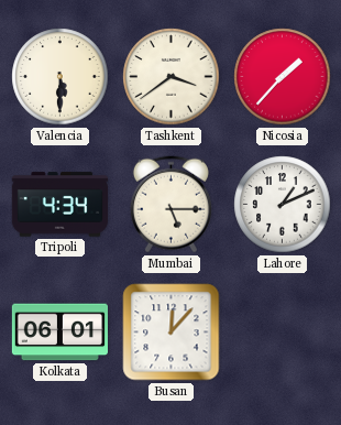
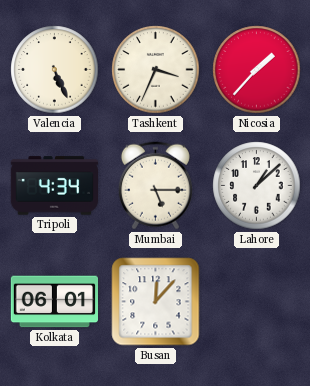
Valencia: 5:30 -> 5:26
Tashkent: 3:39 -> 3:34
Lahore: 1:11 -> 1:08
